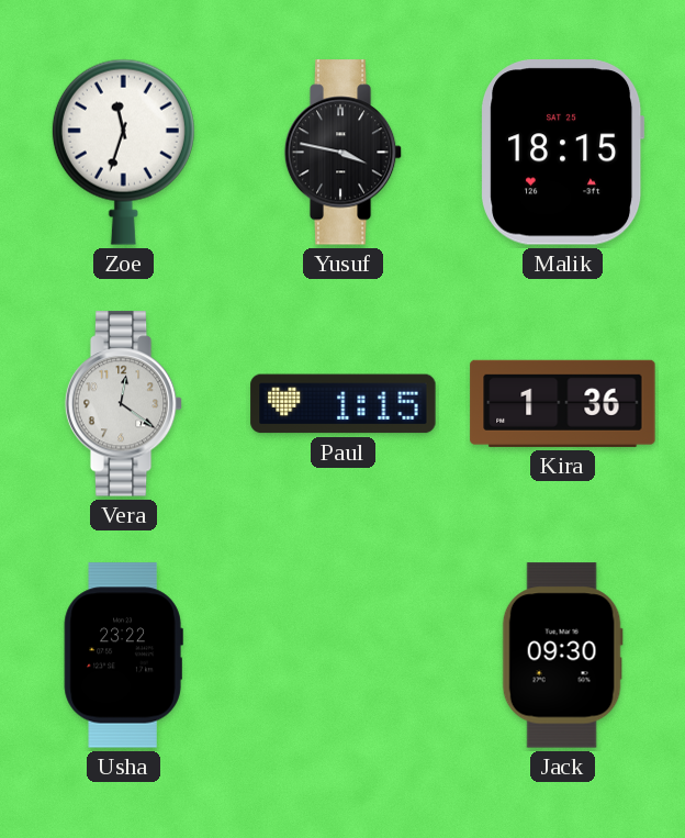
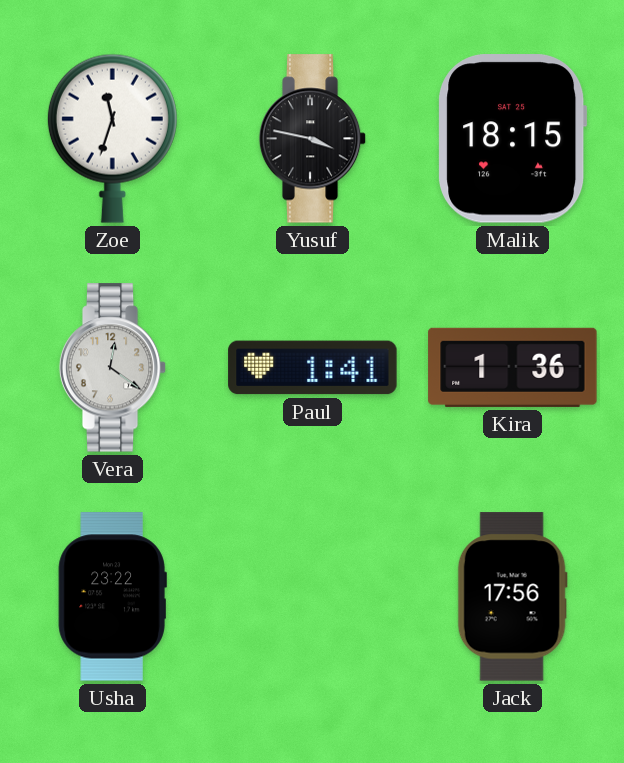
Paul: 1:15 -> 1:41
Jack: 09:30 -> 17:56
